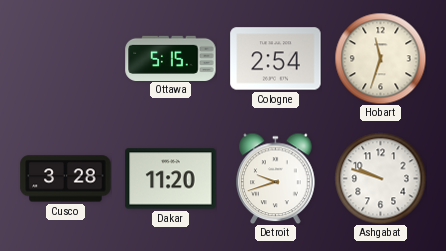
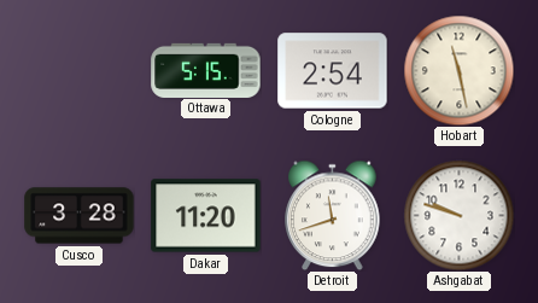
Hobart: 11:33 -> 11:28
Detroit: 9:42 -> 11:42
